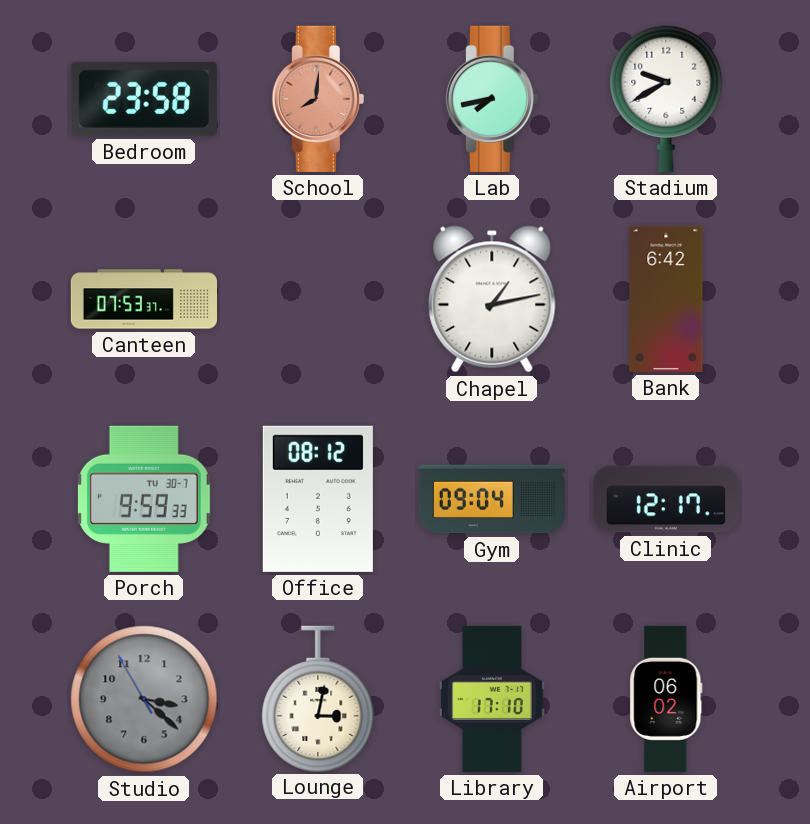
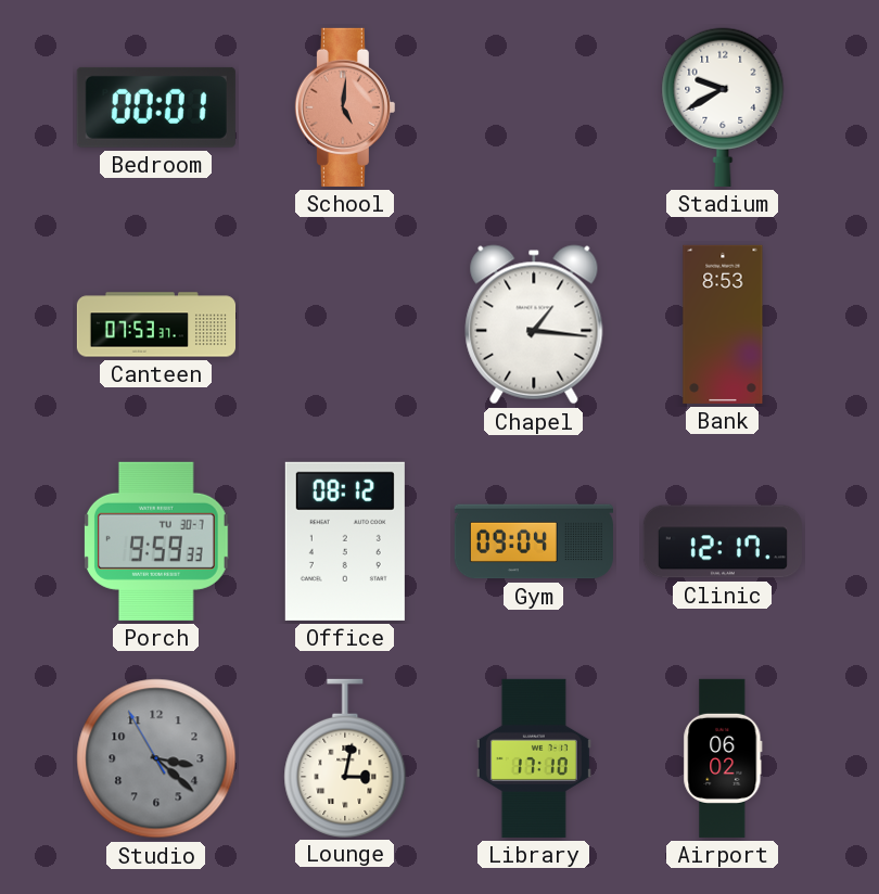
Bedroom: 23:58 -> 00:01
School: 8:01 -> 5:01
Lab: 7:43 -> none
Chapel: 1:13 -> 1:16
Bank: 6:42 -> 8:53
